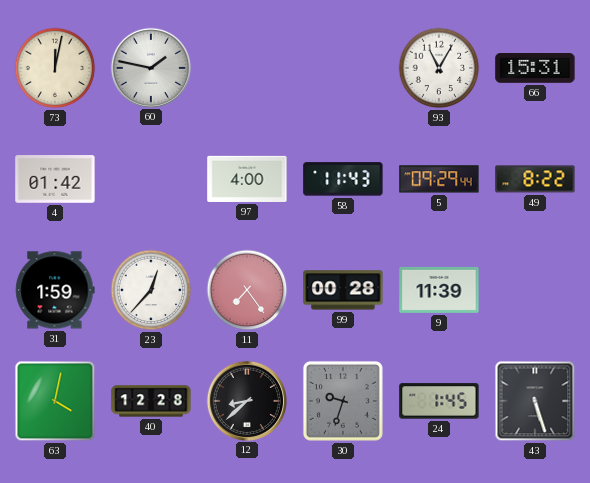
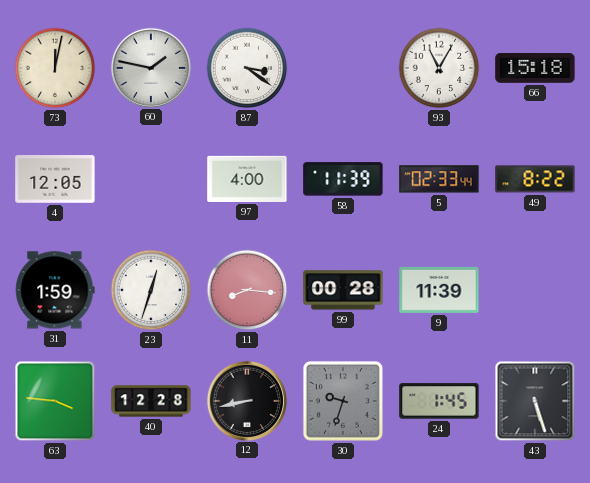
87: none -> 3:21
66: 15:31 -> 15:18
4: 01:42 -> 12:05
58: 11:43 -> 11:39
5: 09:29 -> 02:33
23: 12:37 -> 12:33
11: 7:24 -> 8:16
63: 4:02 -> 3:46
12: 8:38 -> 8:43
